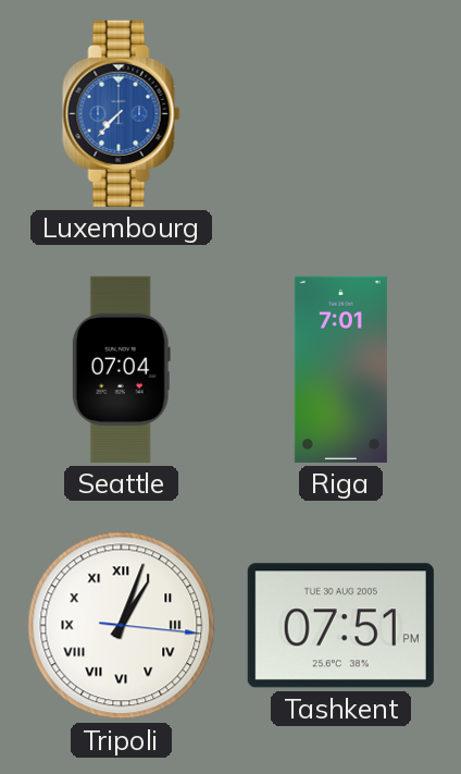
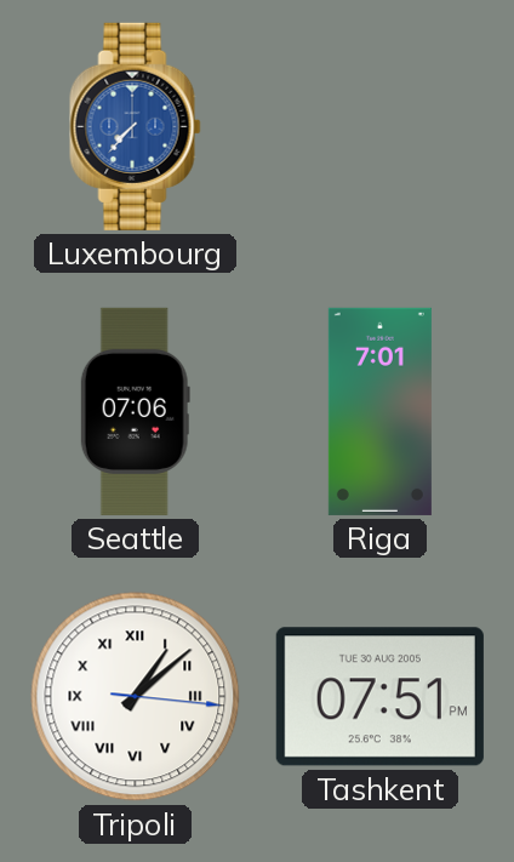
Seattle: 07:04 -> 07:06
Tripoli: 1:03 -> 1:08
